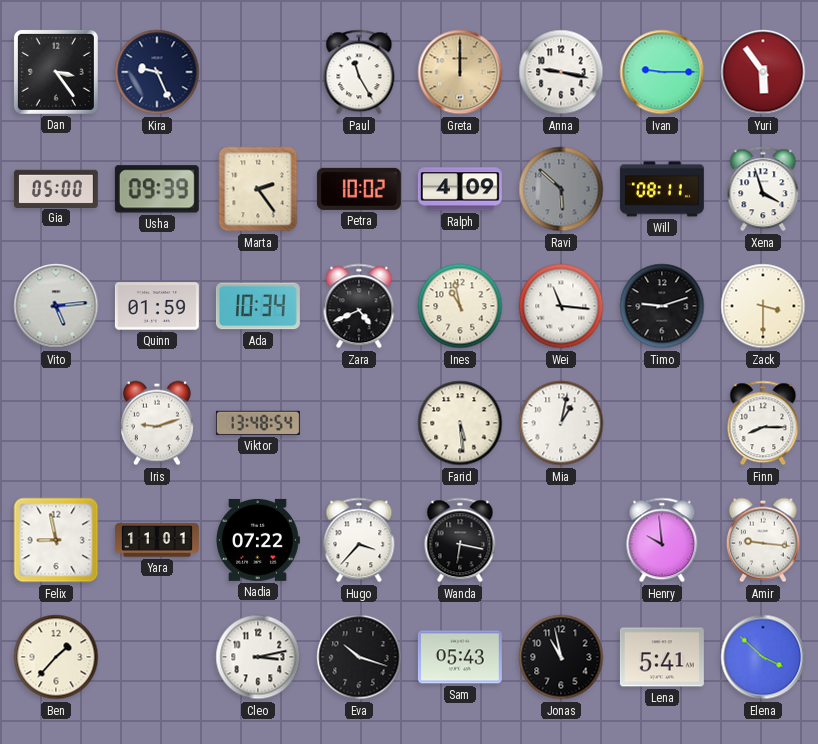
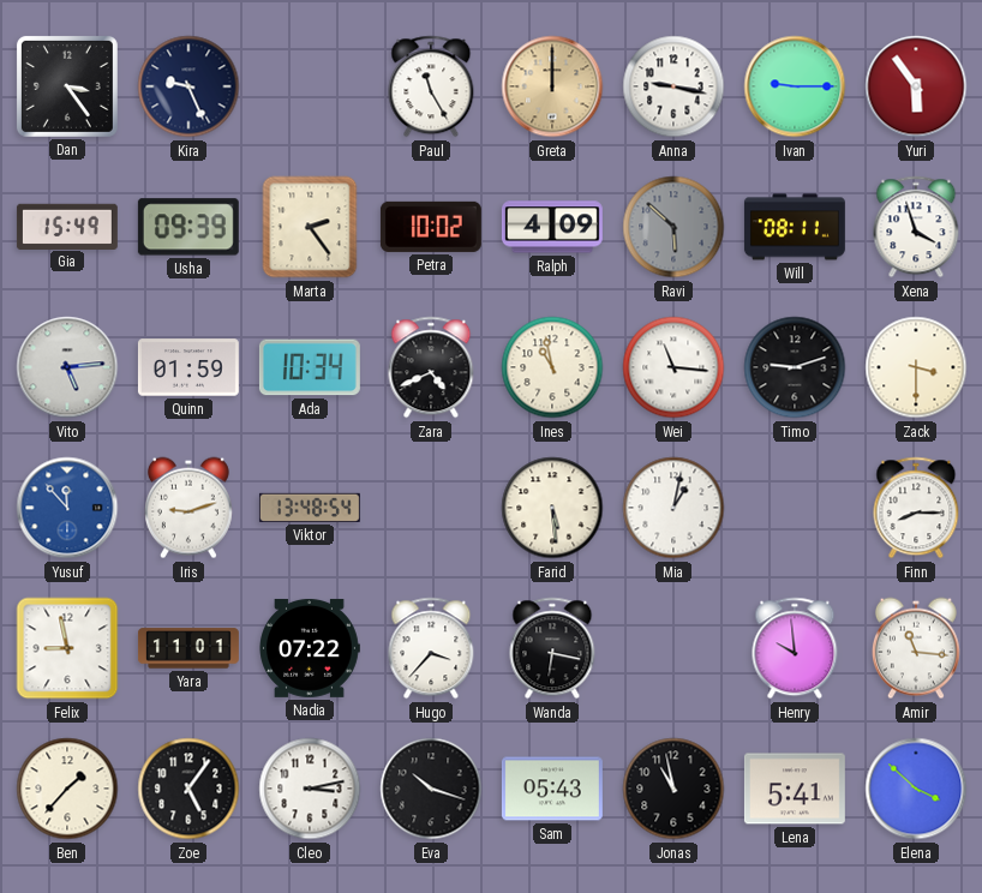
Gia: 05:00 -> 15:49
Yusuf: none -> 11:53
Amir: 9:16 -> 11:16
Zoe: none -> 5:06
